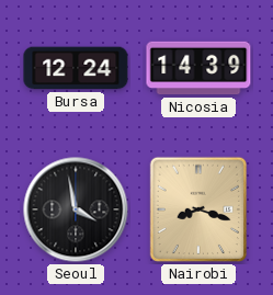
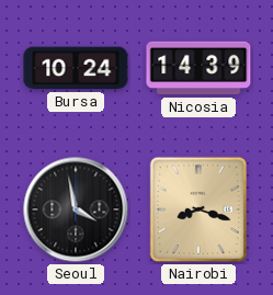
Bursa: 12:24 -> 10:24
